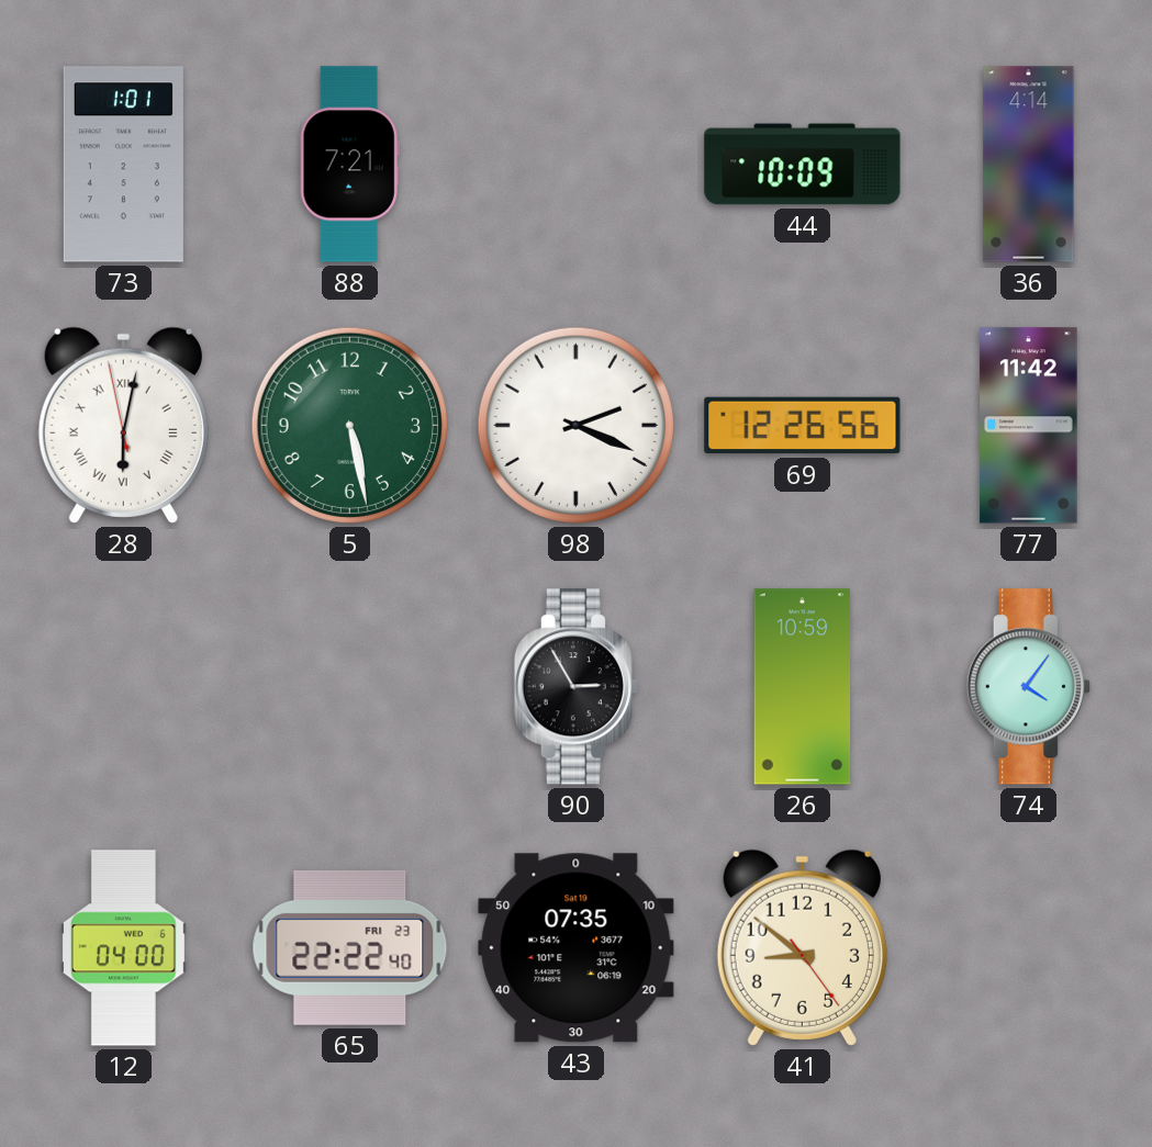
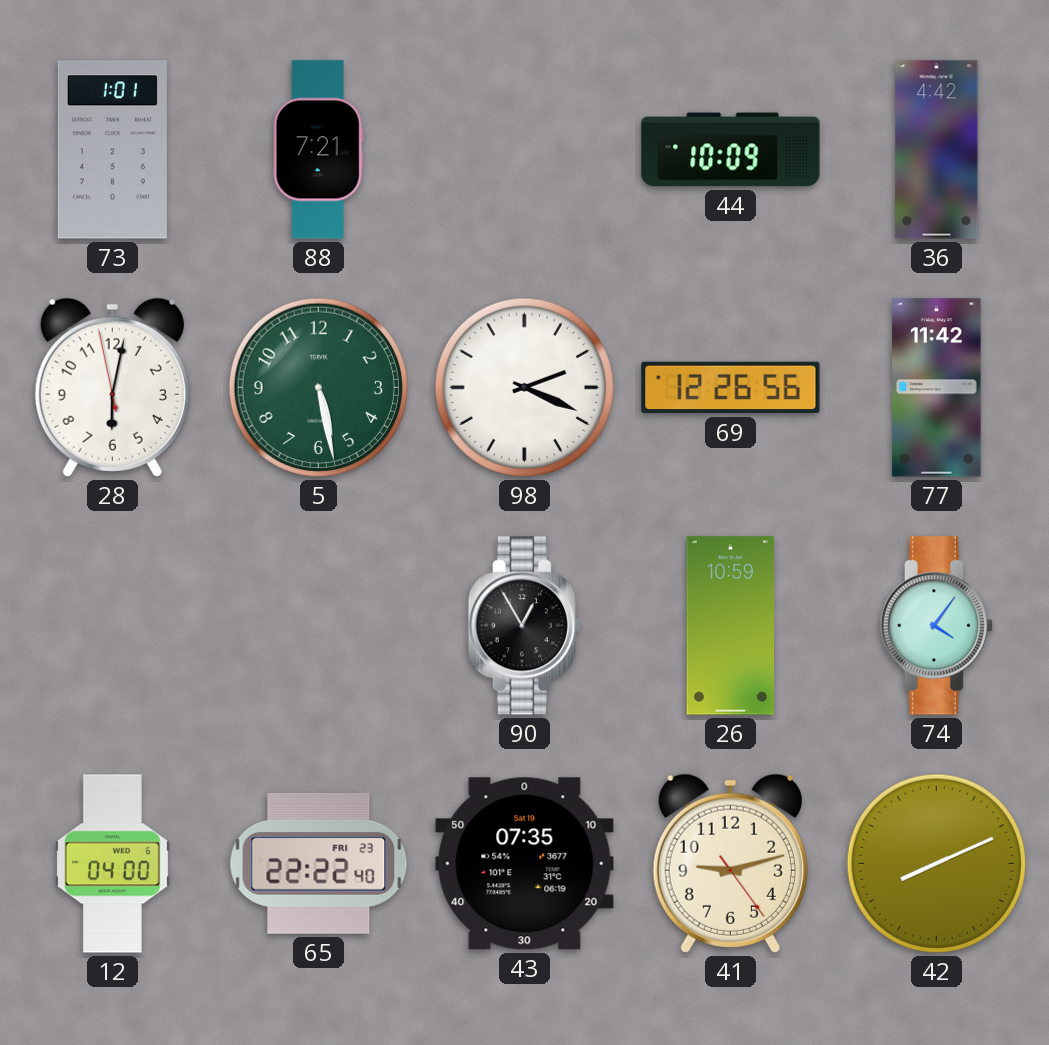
36: 4:14 -> 4:42
28 numerals: Roman -> Arabic
90: 2:55 -> 12:55
41: 8:51 -> 9:12
42: none -> 8:11
